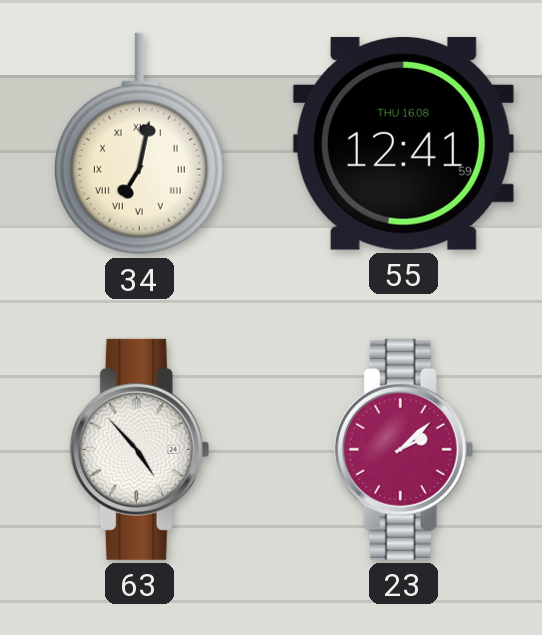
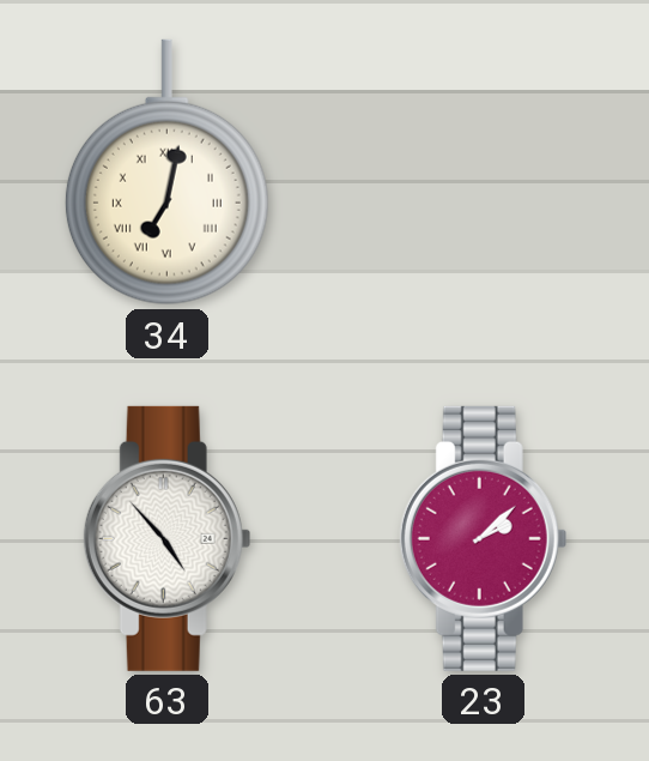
55: 12:41 -> none
